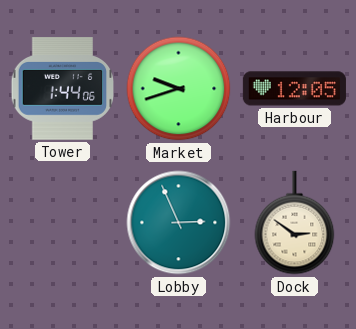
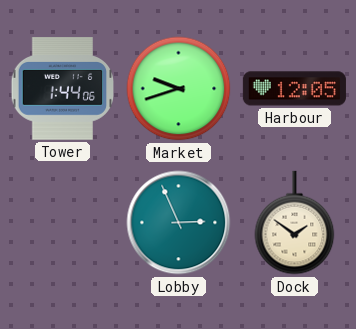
Dock: 2:51 -> 1:51
